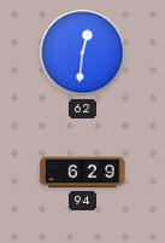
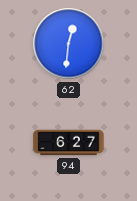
94: 6:29 -> 6:27
